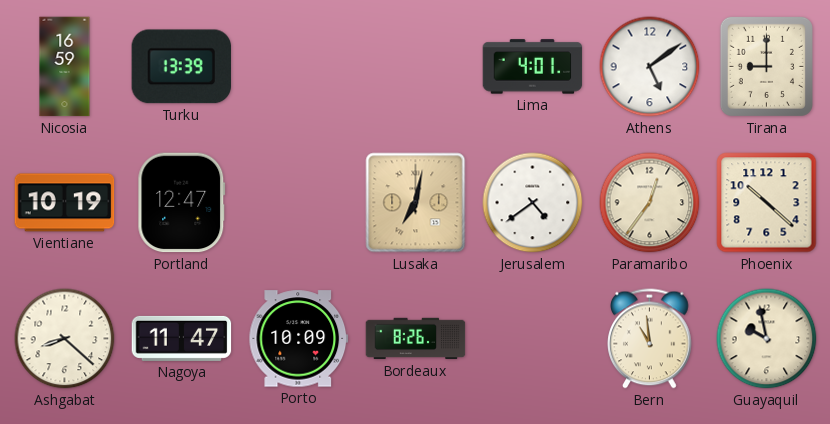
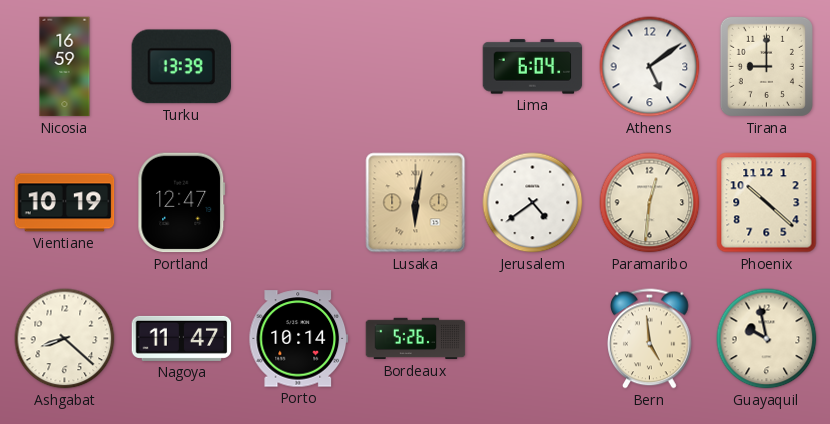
Lima: 4:01 -> 6:04
Lusaka: 7:02 -> 6:02
Paramaribo: 12:36 -> 12:31
Porto: 10:09 -> 10:14
Bordeaux: 8:26 -> 5:26
Bern: 10:59 -> 4:59
